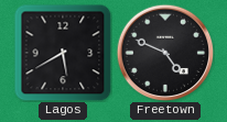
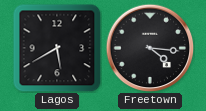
Freetown: 4:49 -> 4:16
